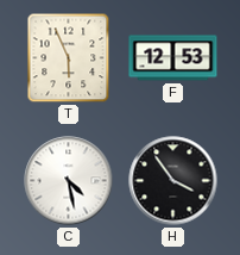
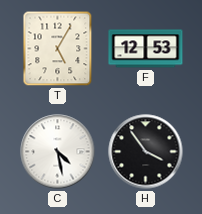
T: 5:56 -> 5:05
